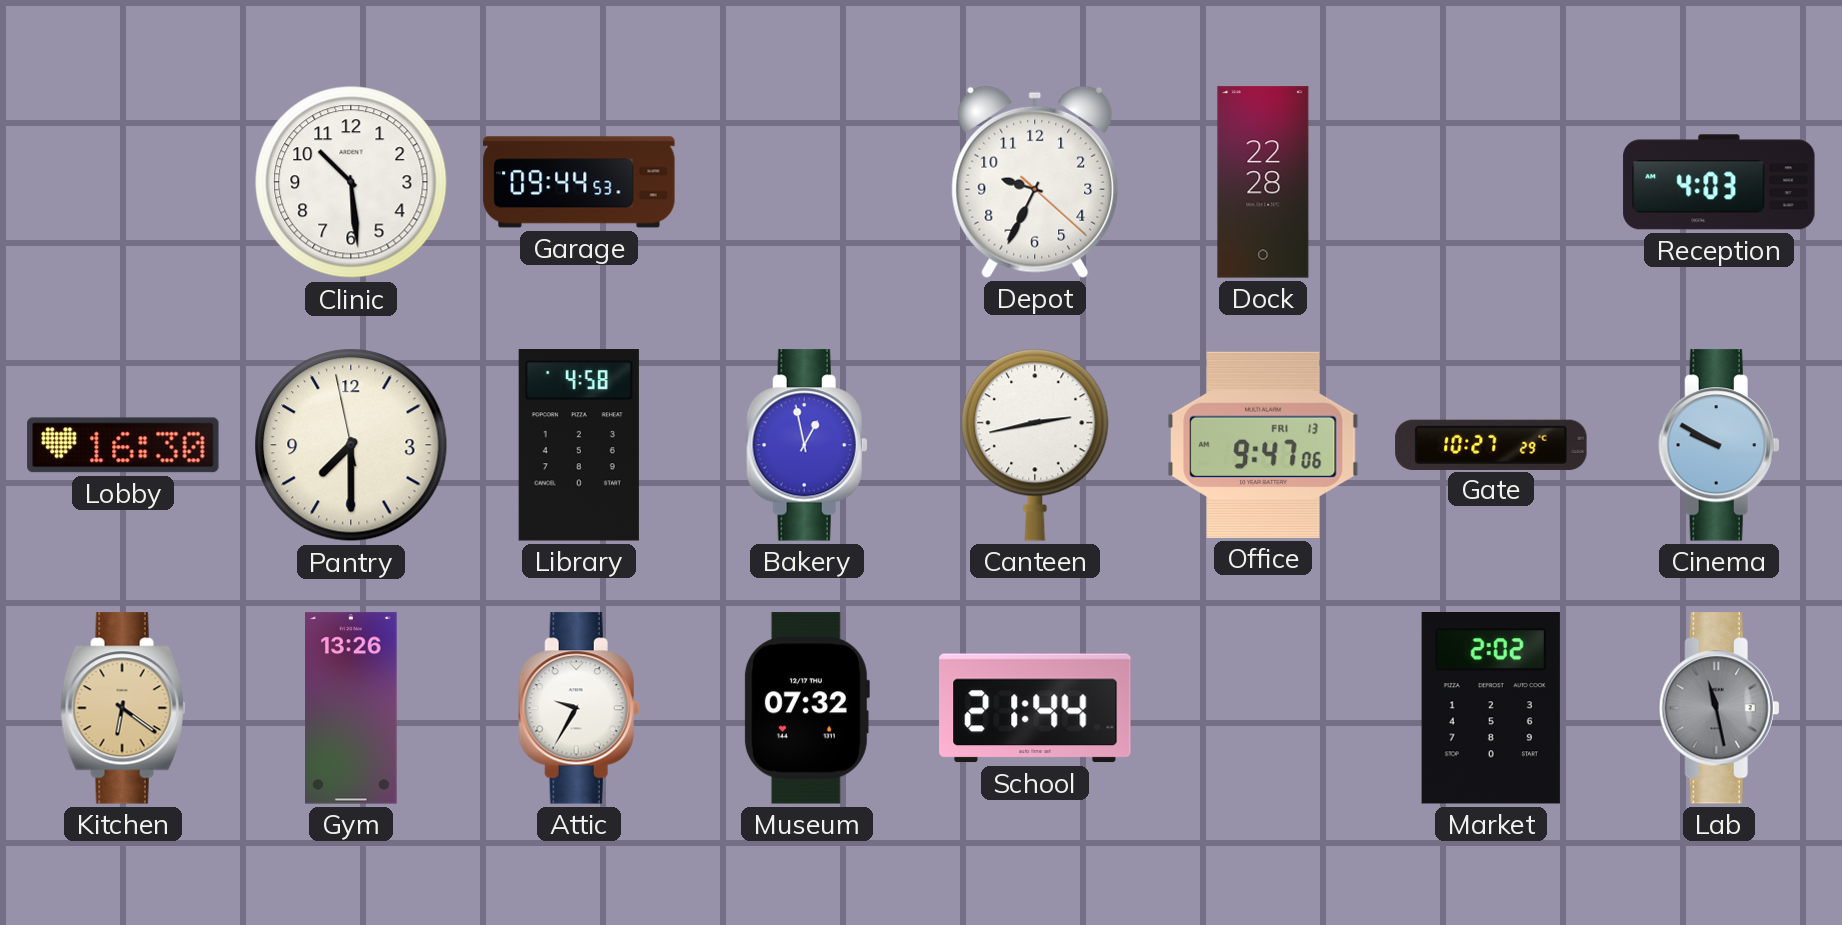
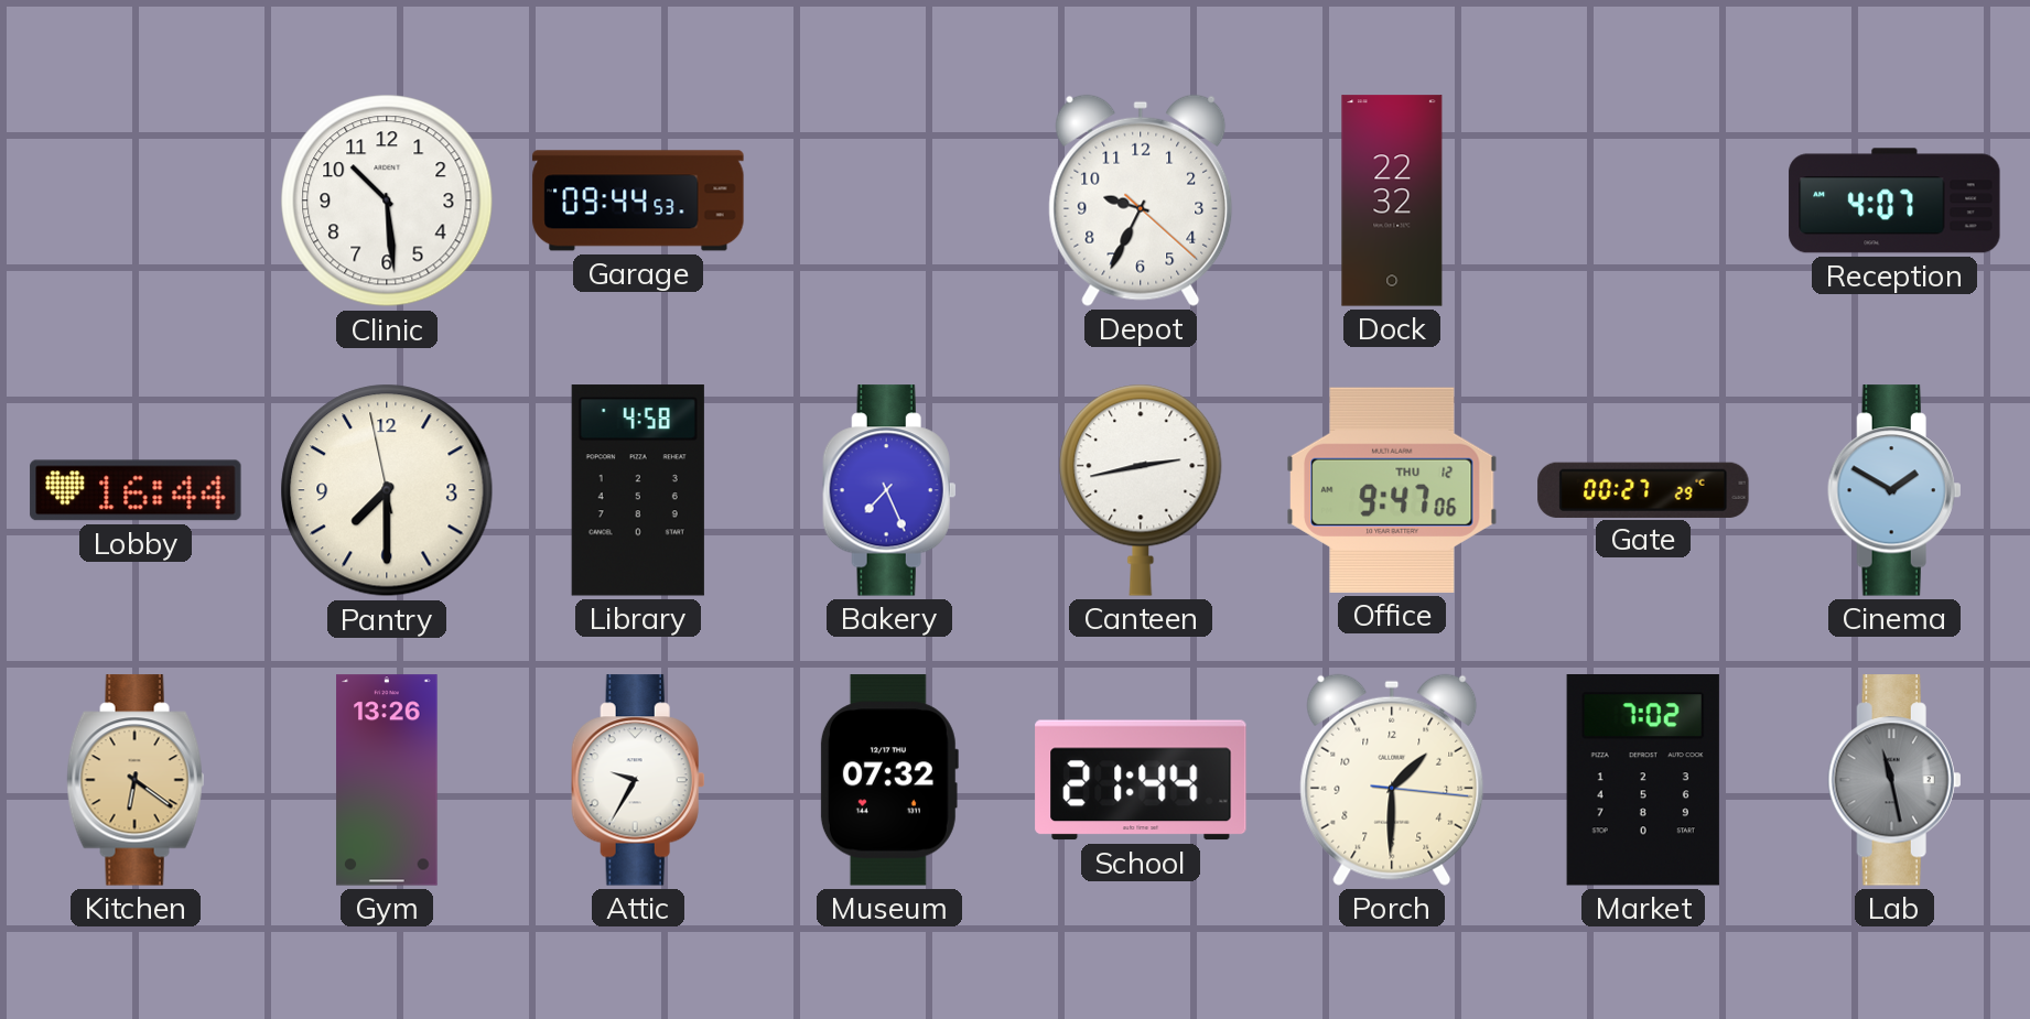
Dock: 22:28 -> 22:32
Reception: 4:03 -> 4:07
Lobby: 16:30 -> 16:44
Bakery: 12:58 -> 7:26
Office date: FRI 13 -> THU 12
Gate: 10:27 -> 00:27
Cinema: 9:50 -> 1:50
Porch: none -> 1:30
Market: 2:02 -> 7:02
